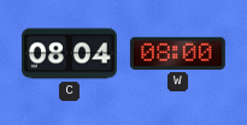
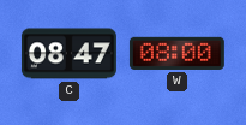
C: 08:04 -> 08:47
